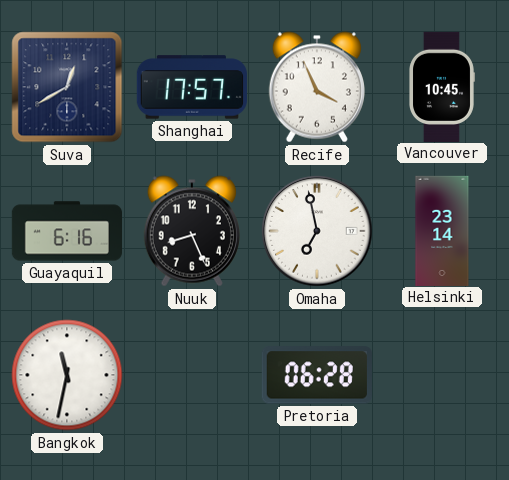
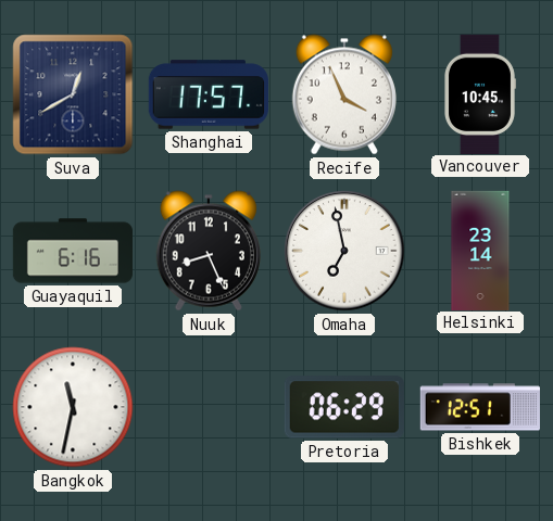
Pretoria: 06:28 -> 06:29
Bishkek: none -> 12:51
